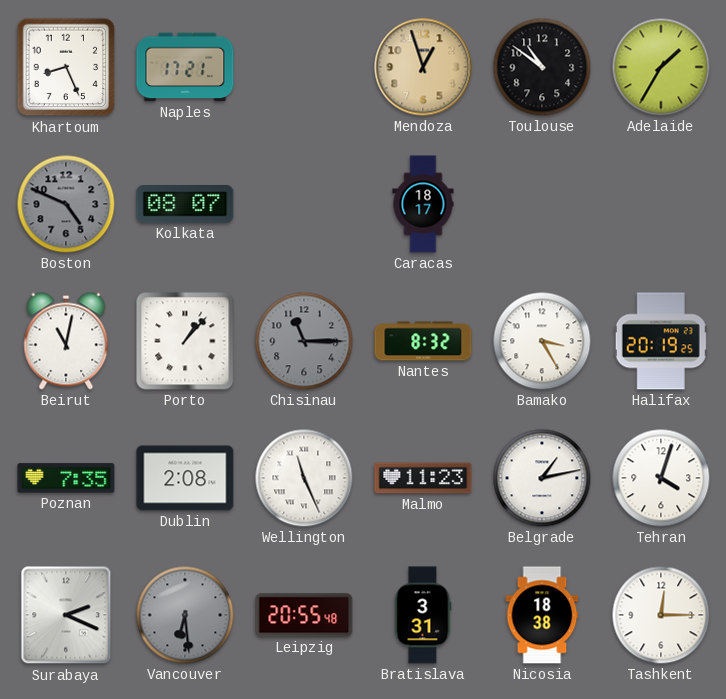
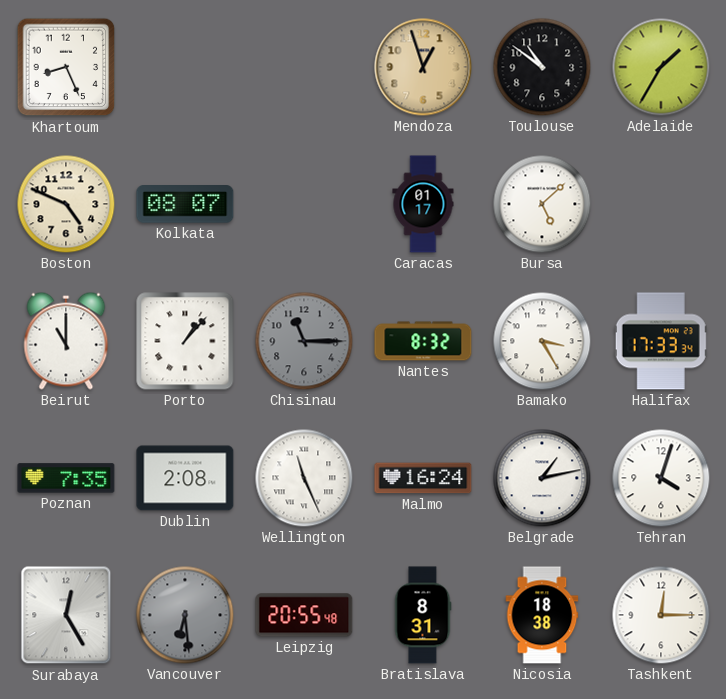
Naples: 17:21 -> none
Boston dial: grey -> cream
Caracas: 18:17 -> 01:17
Bursa: none -> 5:08
Beirut: 11:02 -> 11:00
Halifax: 20:19 -> 17:33
Malmo: 11:23 -> 16:24
Surabaya: 2:19 -> 12:25
Bratislava: 3:31 -> 8:31
